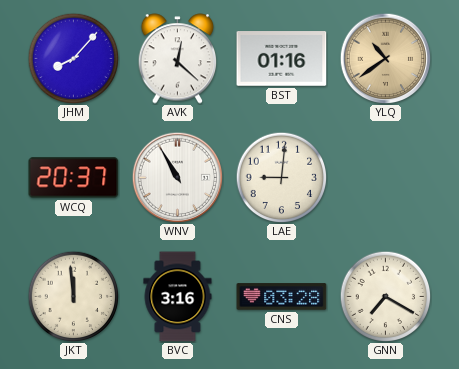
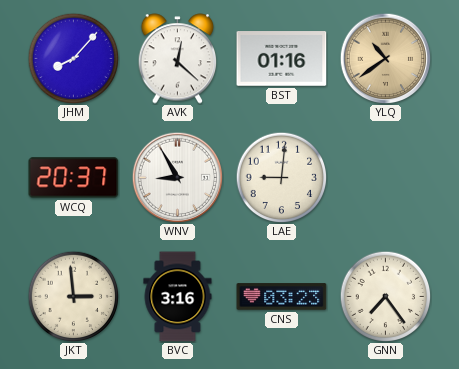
WNV: 10:55 -> 8:55
JKT: 11:59 -> 2:59
CNS: 03:28 -> 03:23
GNN: 7:20 -> 7:24
